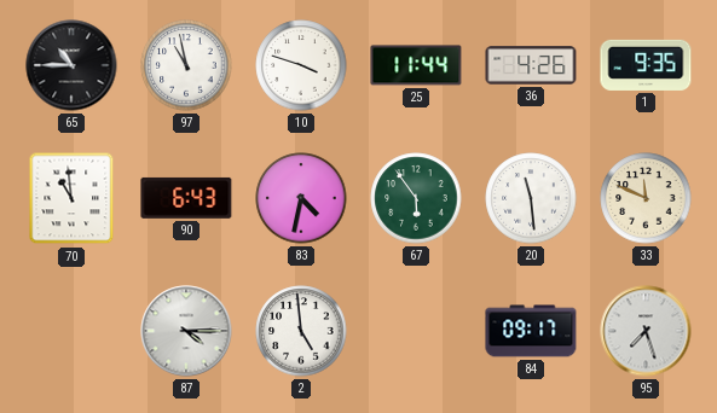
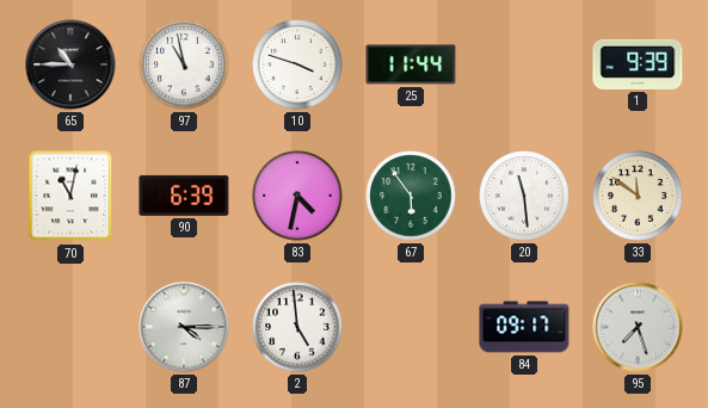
36: 4:26 -> none
1: 9:35 -> 9:39
70: 10:59 -> 11:02
90: 6:43 -> 6:39
33: 11:49 -> 11:51
